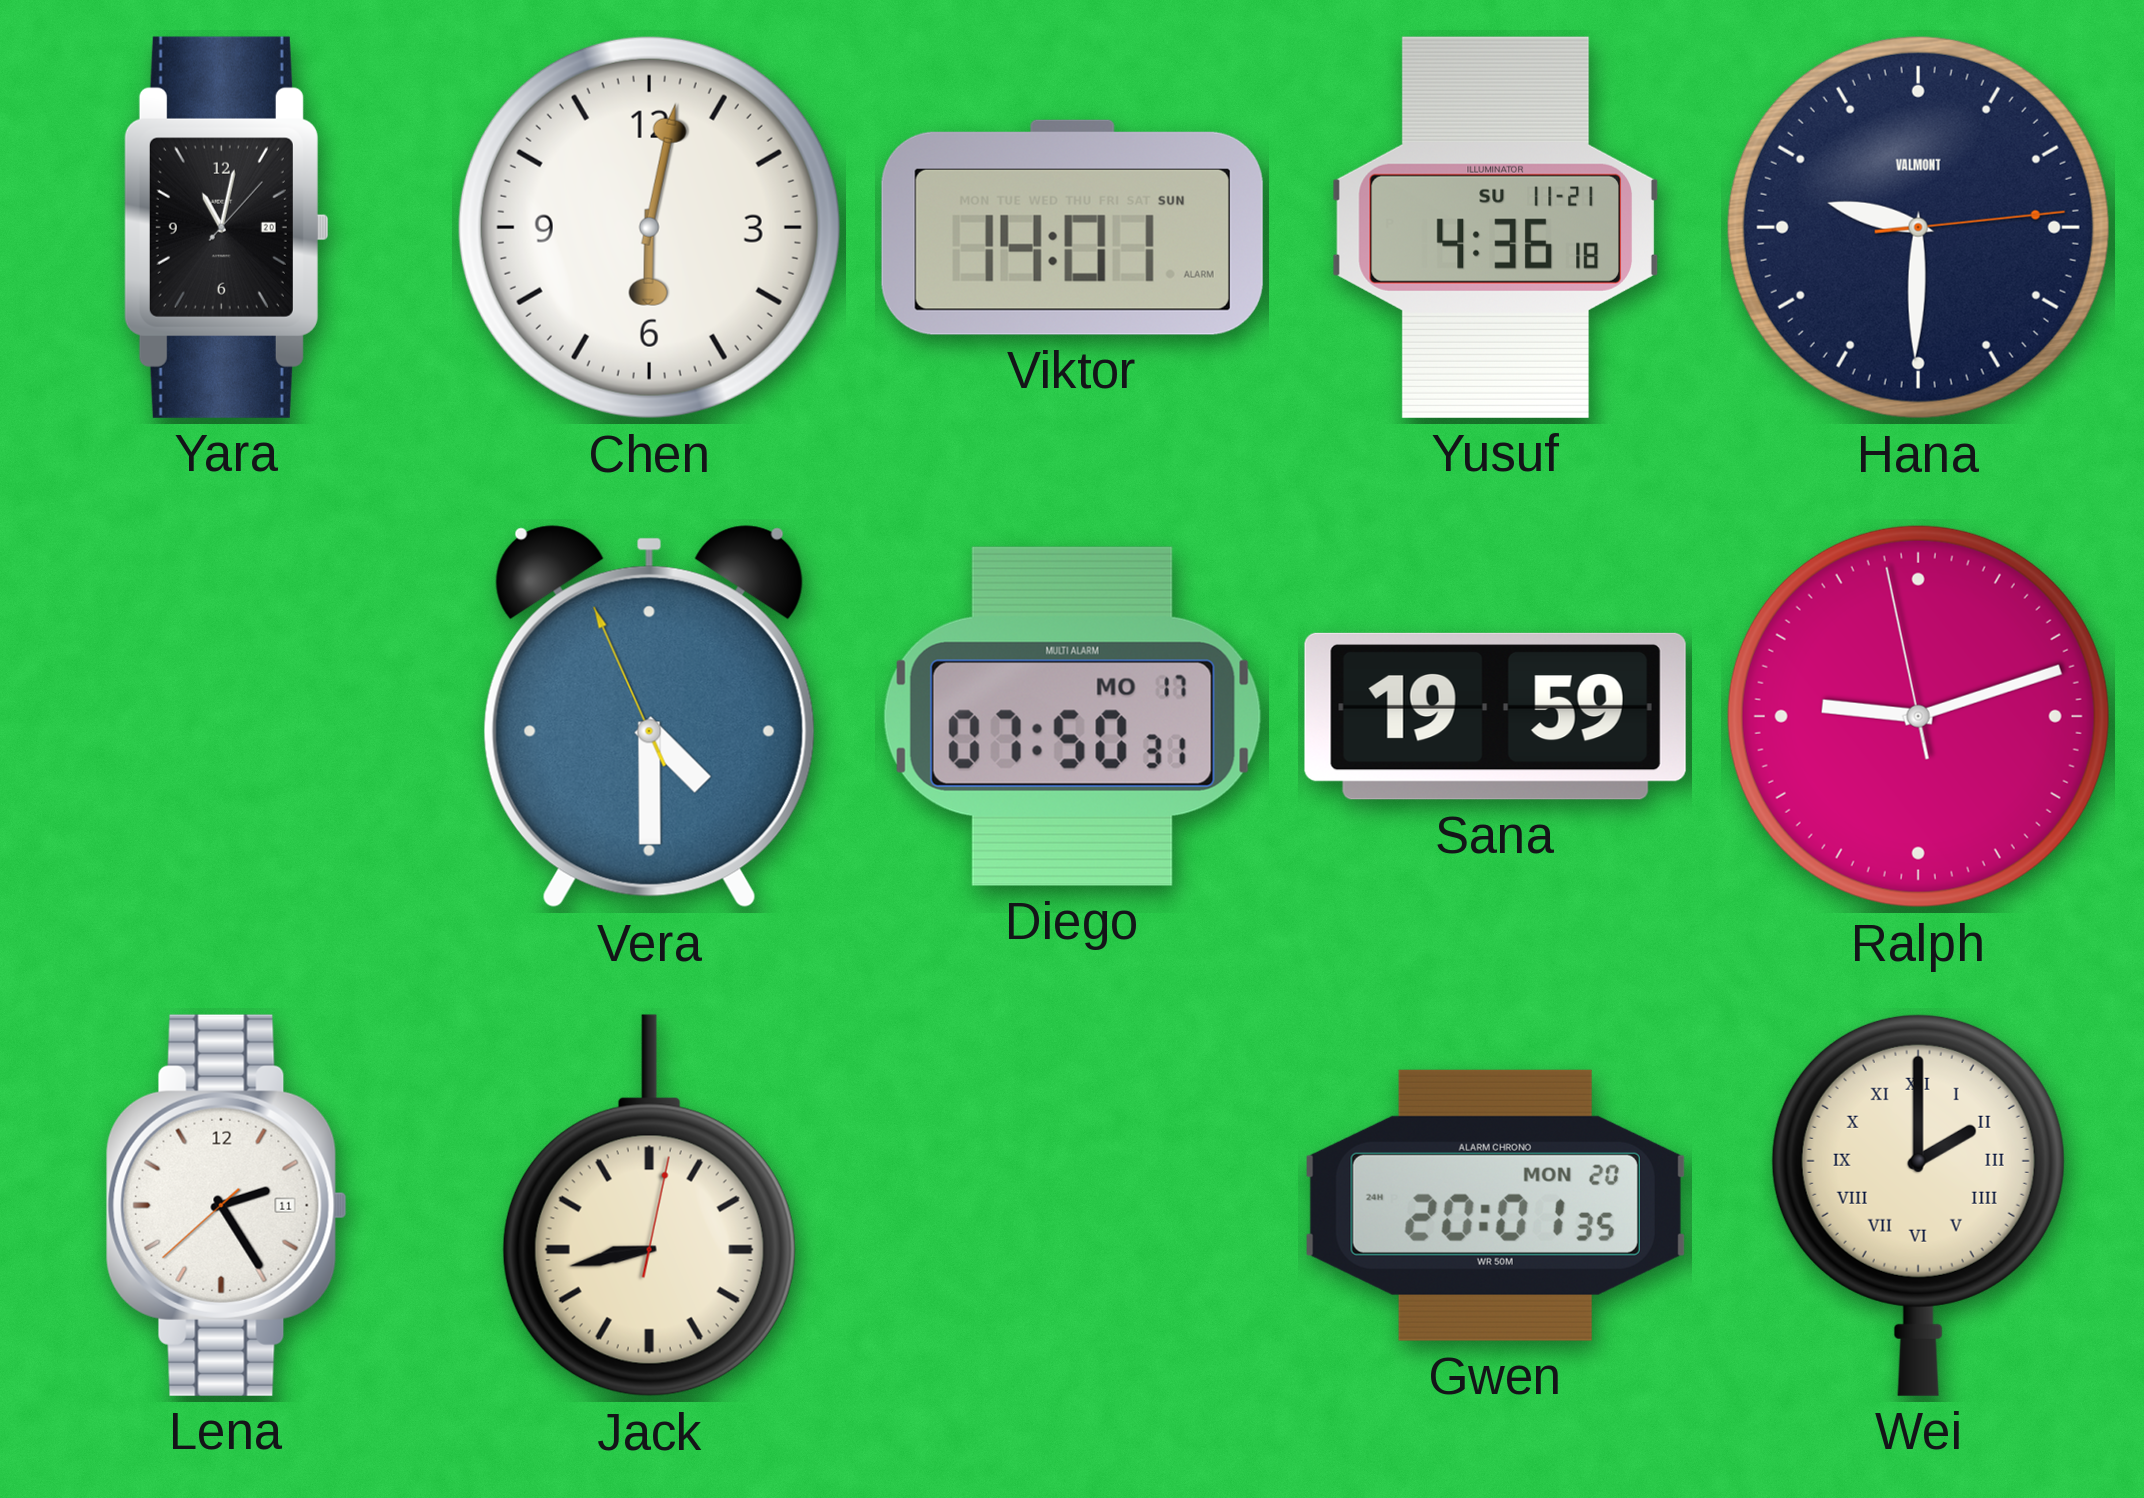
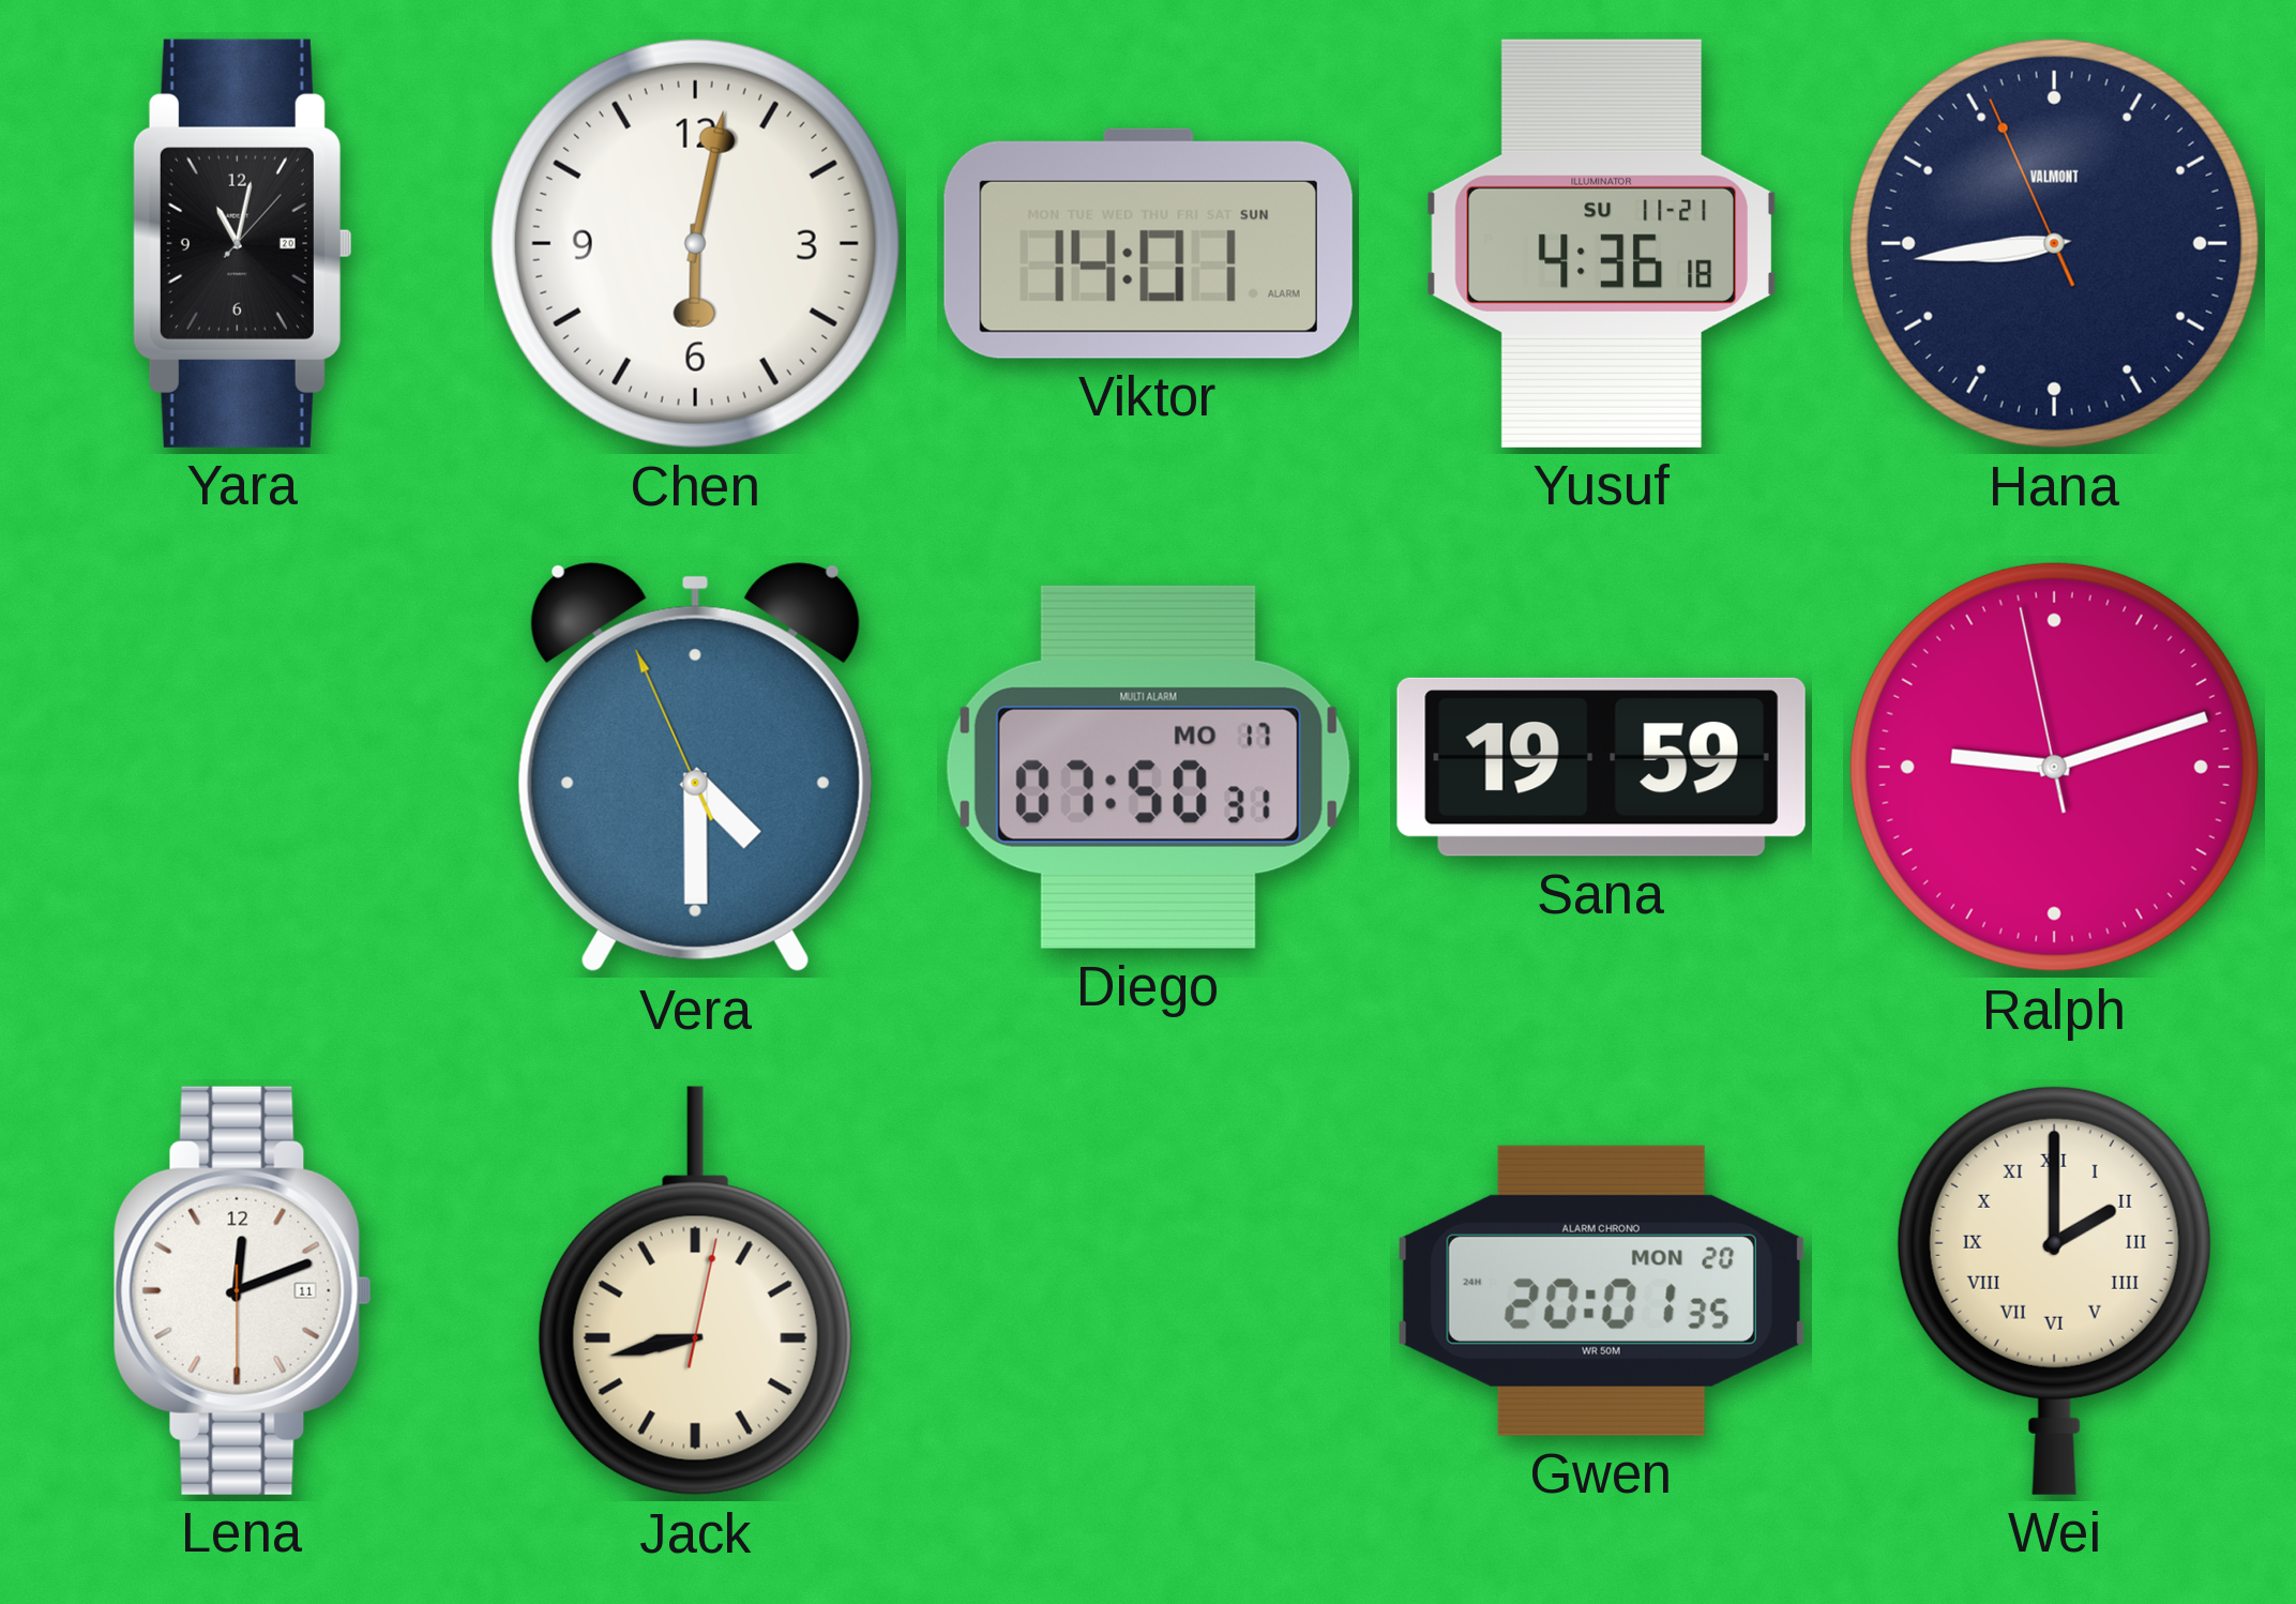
Hana: 9:30 -> 8:43
Lena: 2:24 -> 12:11
